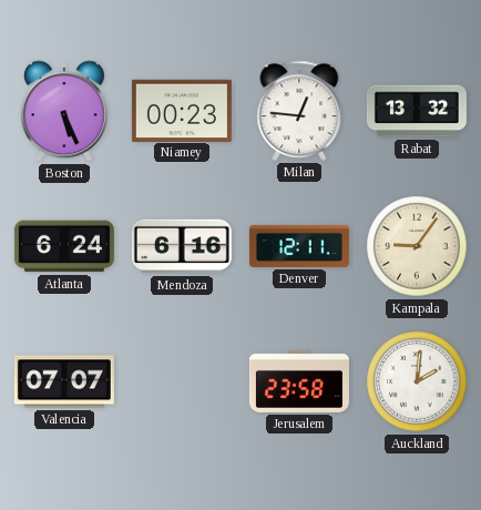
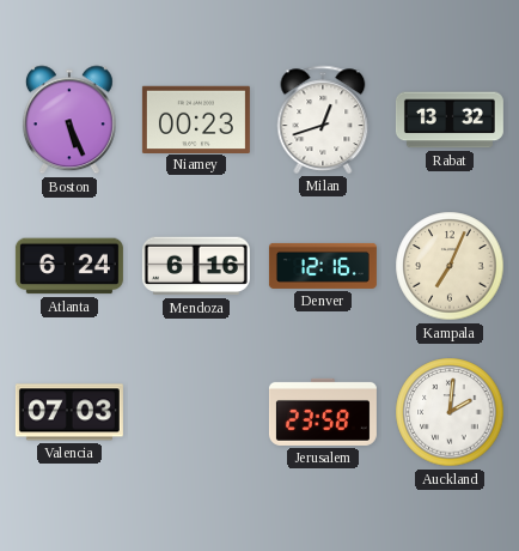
Milan: 12:46 -> 12:42
Denver: 12:11 -> 12:16
Kampala: 9:06 -> 7:04
Valencia: 07:07 -> 07:03
